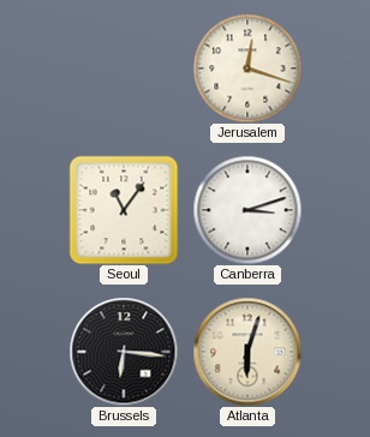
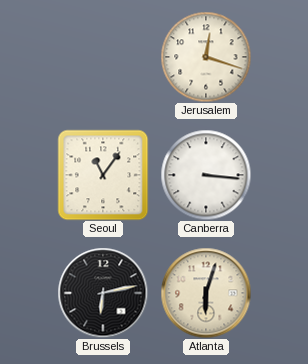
Canberra: 3:12 -> 3:16
Brussels: 6:16 -> 6:13
